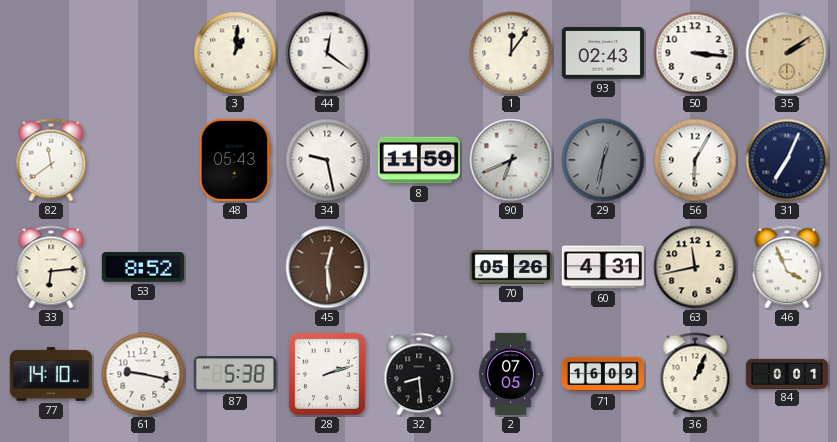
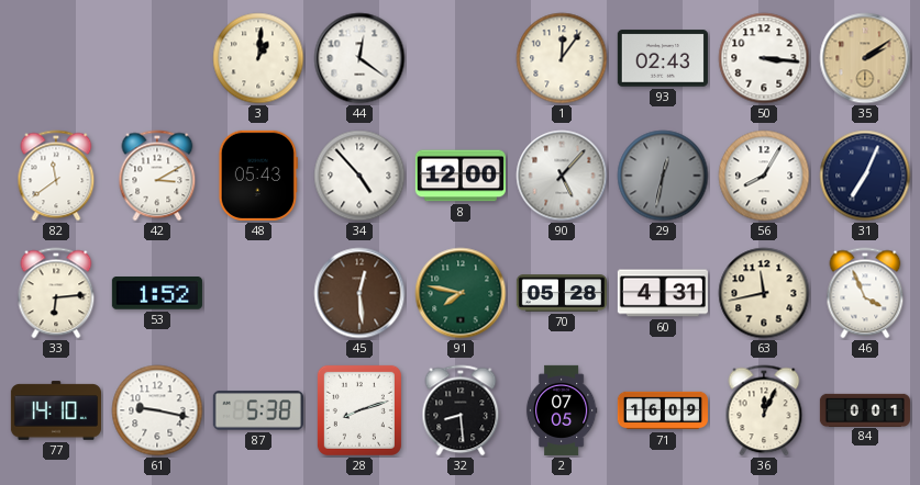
42: none -> 3:10
34: 9:28 -> 4:53
8: 11:59 -> 12:00
90: 6:41 -> 5:07
56: 6:05 -> 8:05
53: 8:52 -> 1:52
91: none -> 7:47
70: 05:26 -> 05:28
28: 2:12 -> 8:12
36: 1:04 -> 12:04
